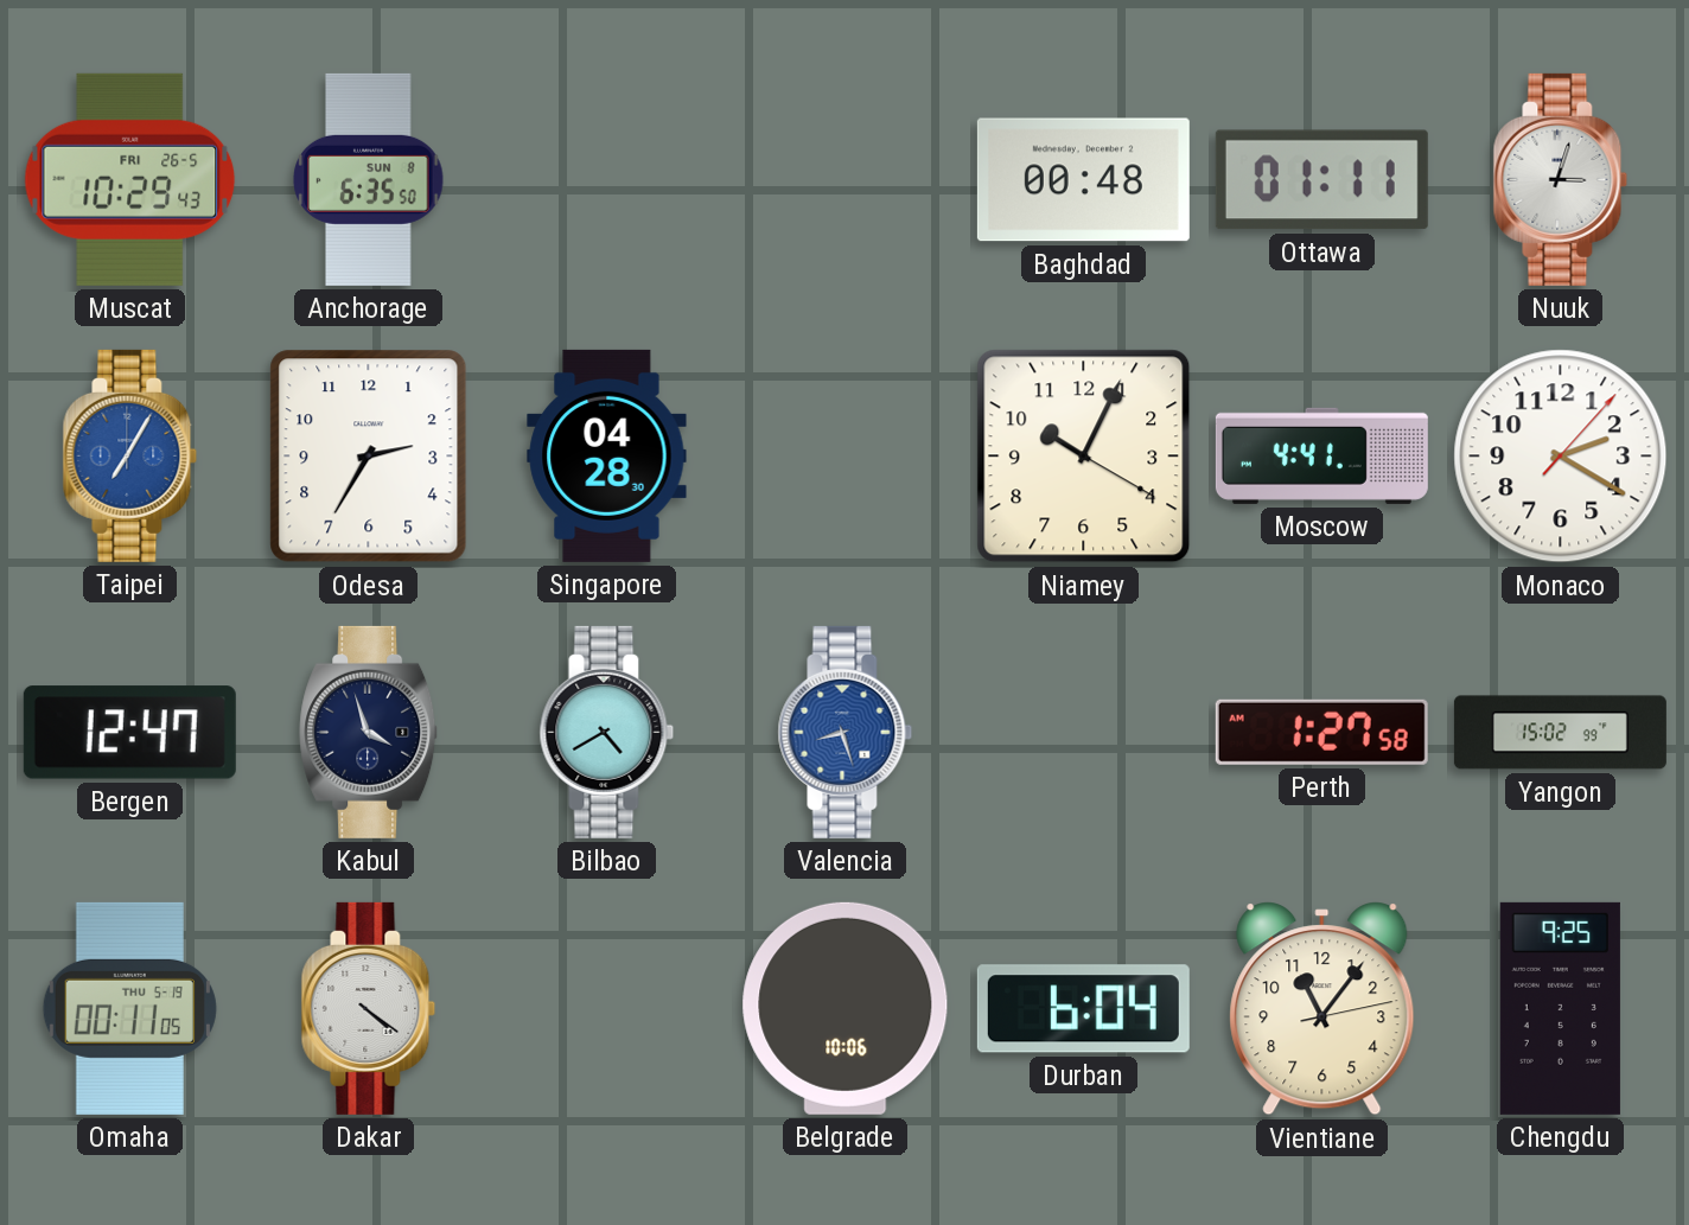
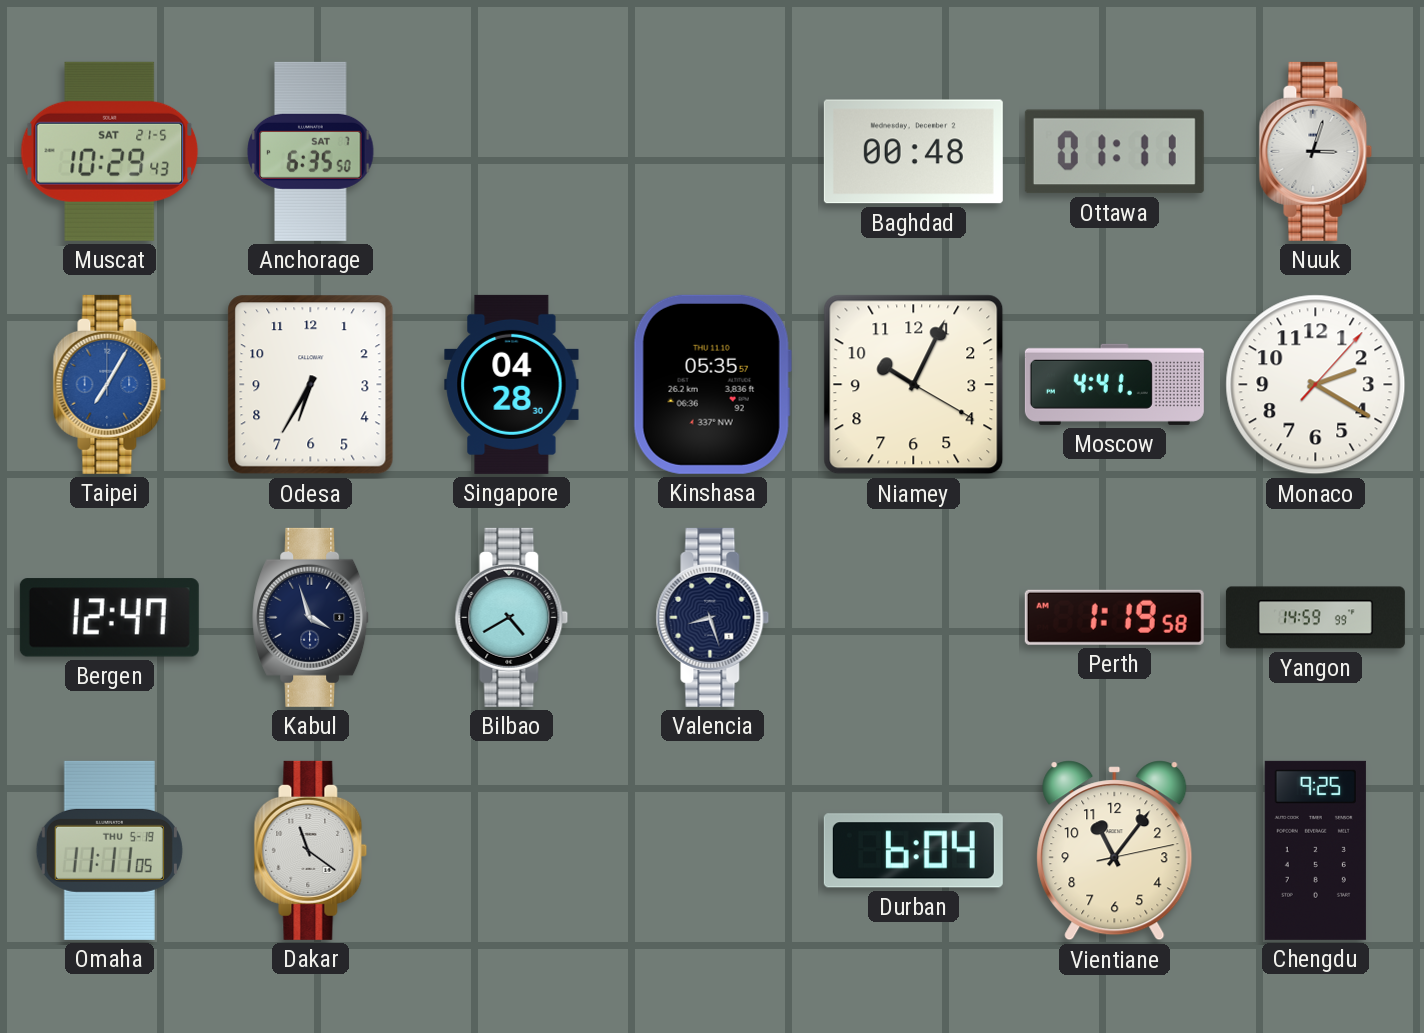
Muscat date: FRI 26-5 -> SAT 21-5
Anchorage date: SUN 8 -> SAT 7
Odesa: 2:35 -> 6:35
Kinshasa: none -> 05:35
Valencia dial: blue -> navy
Perth: 1:27 -> 1:19
Yangon: 15:02 -> 14:59
Omaha: 00:11 -> 11:11
Dakar: 4:21 -> 11:21
Belgrade: 10:06 -> none
